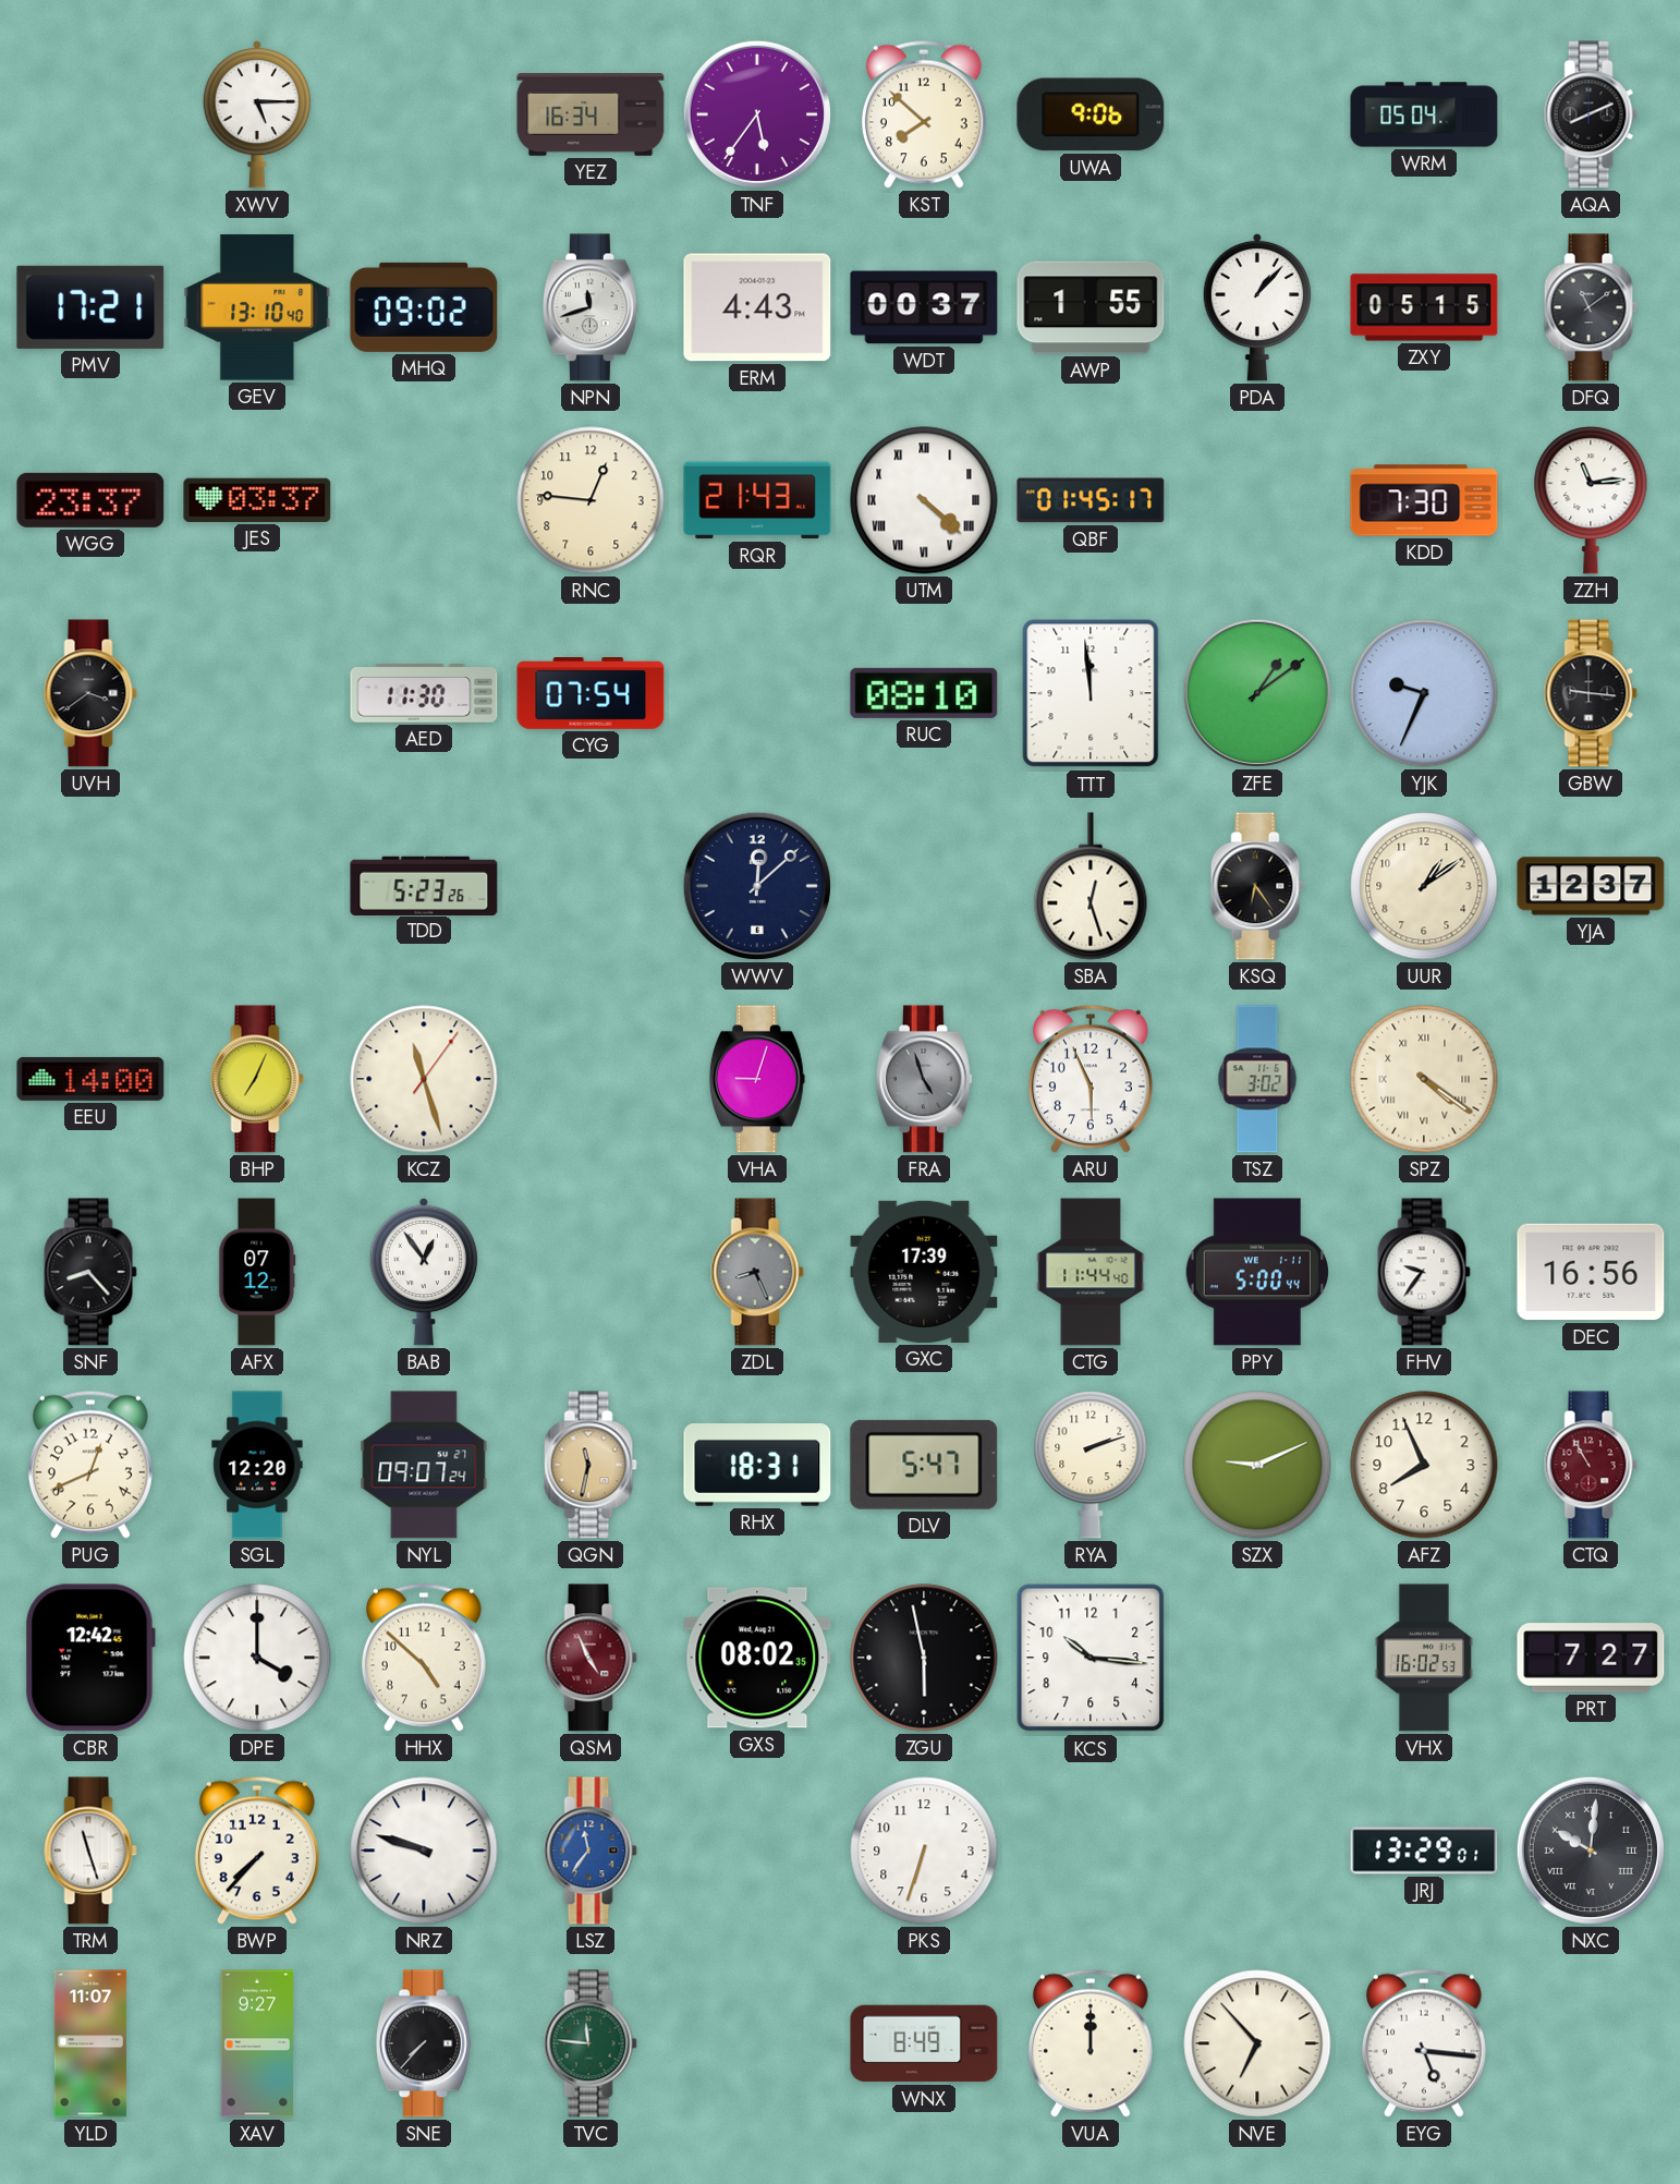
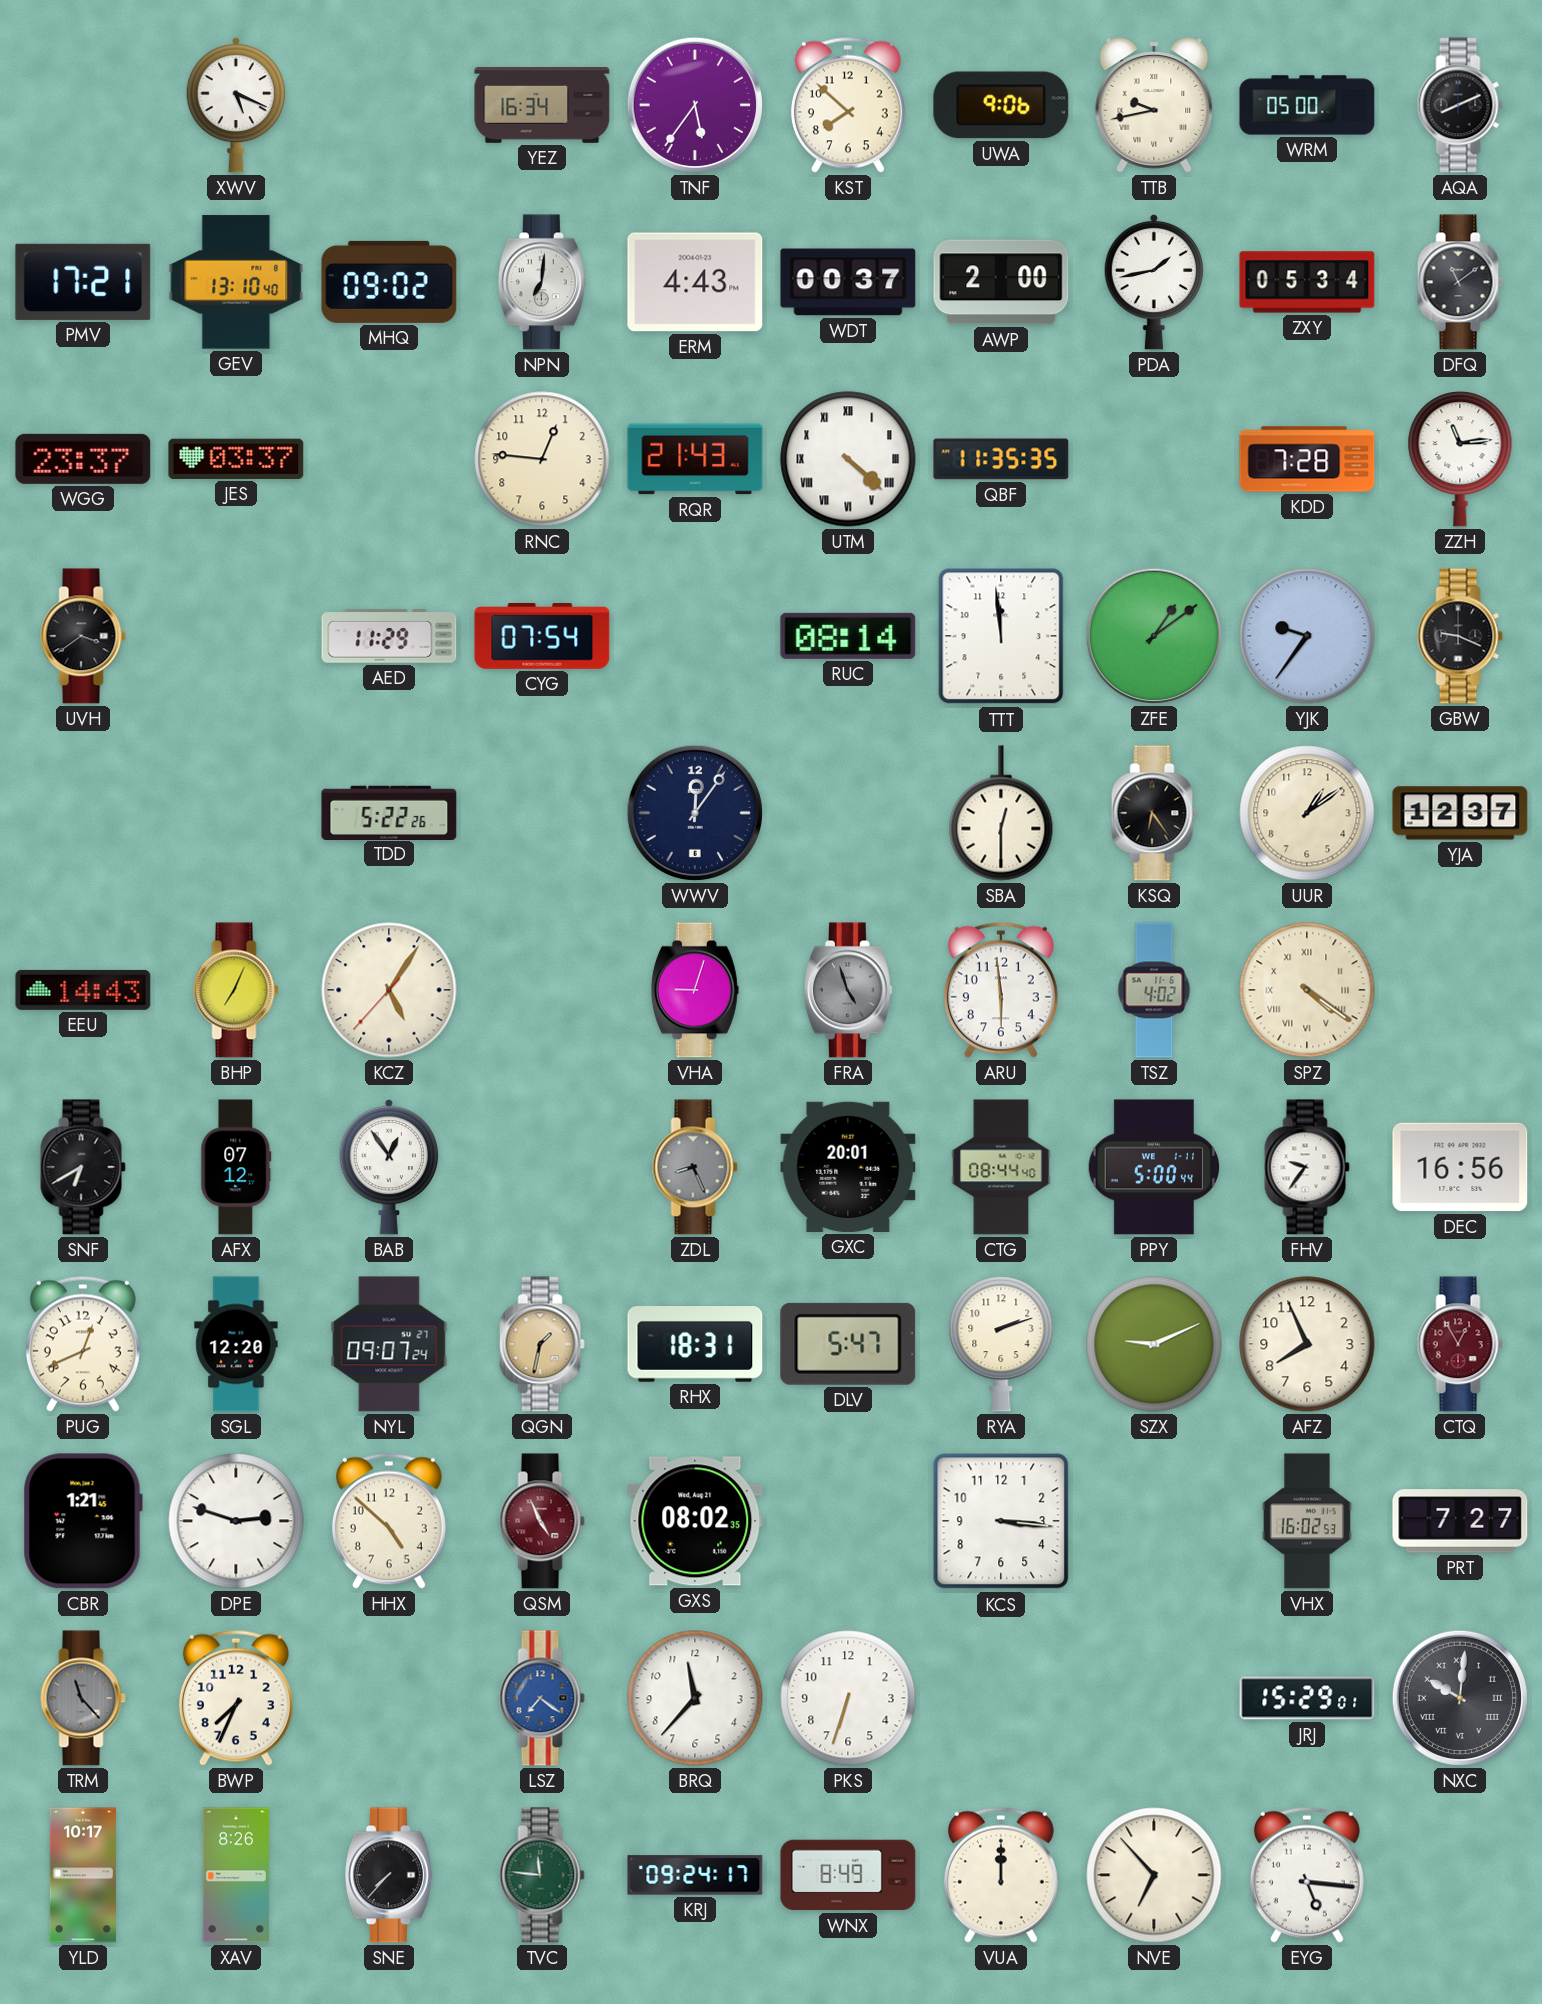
XWV: 5:15 -> 5:19
TTB: none -> 9:43
WRM: 05:04 -> 05:00
NPN: 11:42 -> 7:01
AWP: 1:55 -> 2:00
PDA: 1:07 -> 1:43
ZXY: 05:15 -> 05:34
QBF: 01:45 -> 11:35
KDD: 7:30 -> 7:28
AED: 11:30 -> 11:29
RUC: 08:10 -> 08:14
YJK: 9:34 -> 9:36
GBW: 9:16 -> 9:19
TDD: 5:23 -> 5:22
WWV: 12:08 -> 12:06
SBA: 12:27 -> 12:30
EEU: 14:00 -> 14:43
KCZ: 11:27 -> 5:05
ARU: 5:56 -> 5:59
TSZ: 3:02 -> 4:02
SNF: 8:23 -> 6:40
GXC: 17:39 -> 20:01
CTG: 11:44 -> 08:44
QGN: 11:32 -> 1:32
CTQ: 10:55 -> 12:55
CBR: 12:42 -> 1:21
DPE: 4:00 -> 2:48
ZGU: 5:58 -> none
KCS: 10:16 -> 3:16
TRM: 11:27 -> 11:23
TRM dial: white -> grey
BWP: 7:37 -> 7:34
NRZ: 9:48 -> none
LSZ: 11:36 -> 7:21
BRQ: none -> 11:37
JRJ: 13:29 -> 15:29
YLD: 11:07 -> 10:17
XAV: 9:27 -> 8:26
KRJ: none -> 09:24
